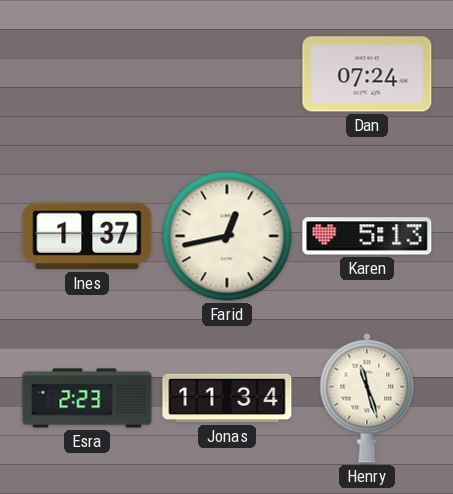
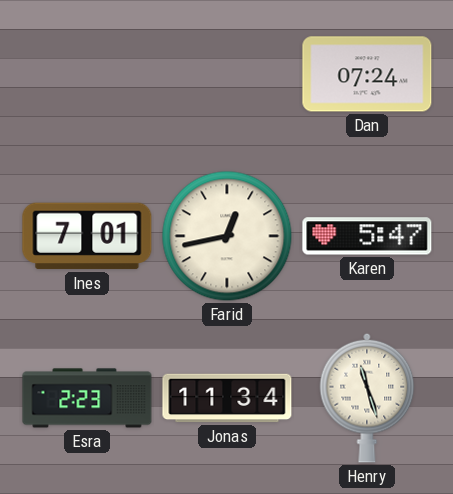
Ines: 1:37 -> 7:01
Karen: 5:13 -> 5:47
